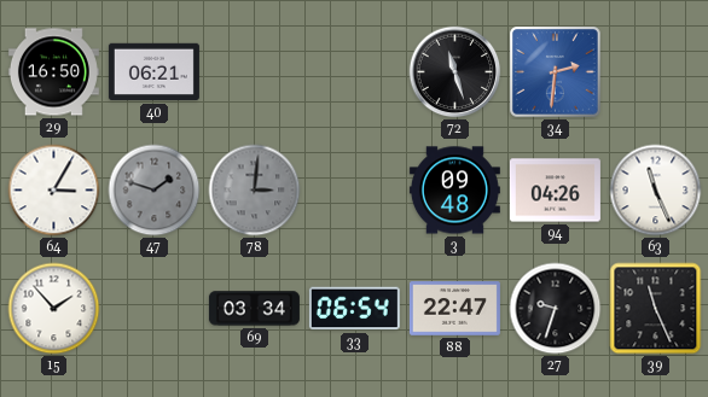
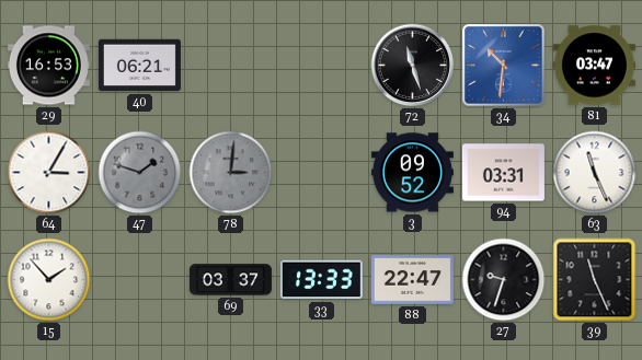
29: 16:50 -> 16:53
34: 2:31 -> 10:31
81: none -> 03:47
3: 09:48 -> 09:52
94: 04:26 -> 03:31
69: 03:34 -> 03:37
33: 06:54 -> 13:33
